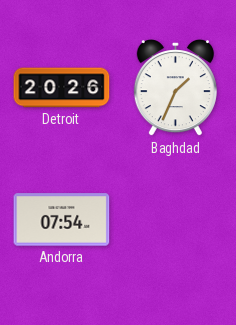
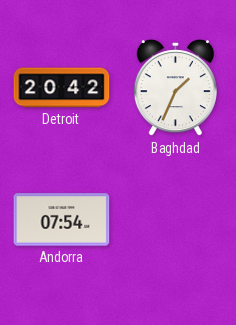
Detroit: 20:26 -> 20:42
